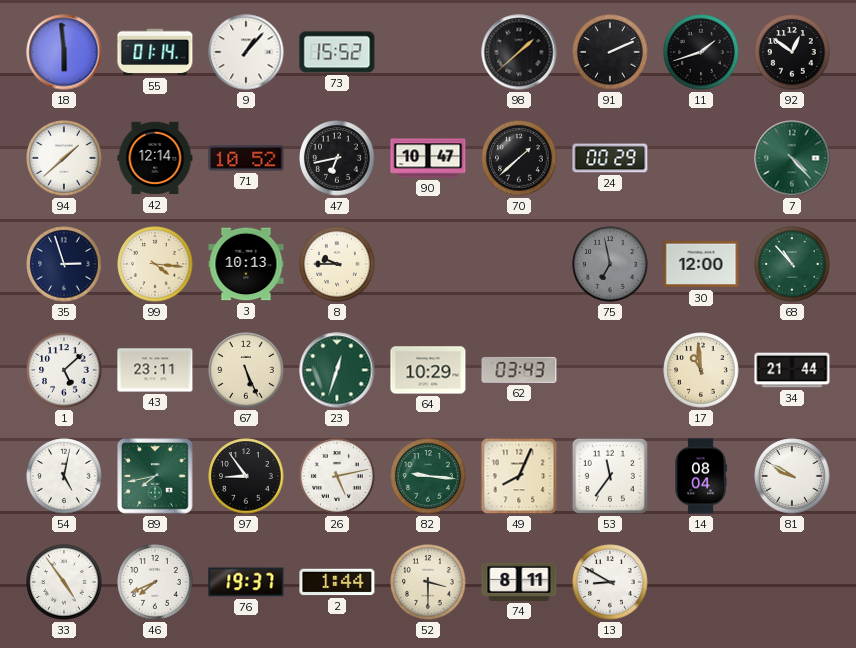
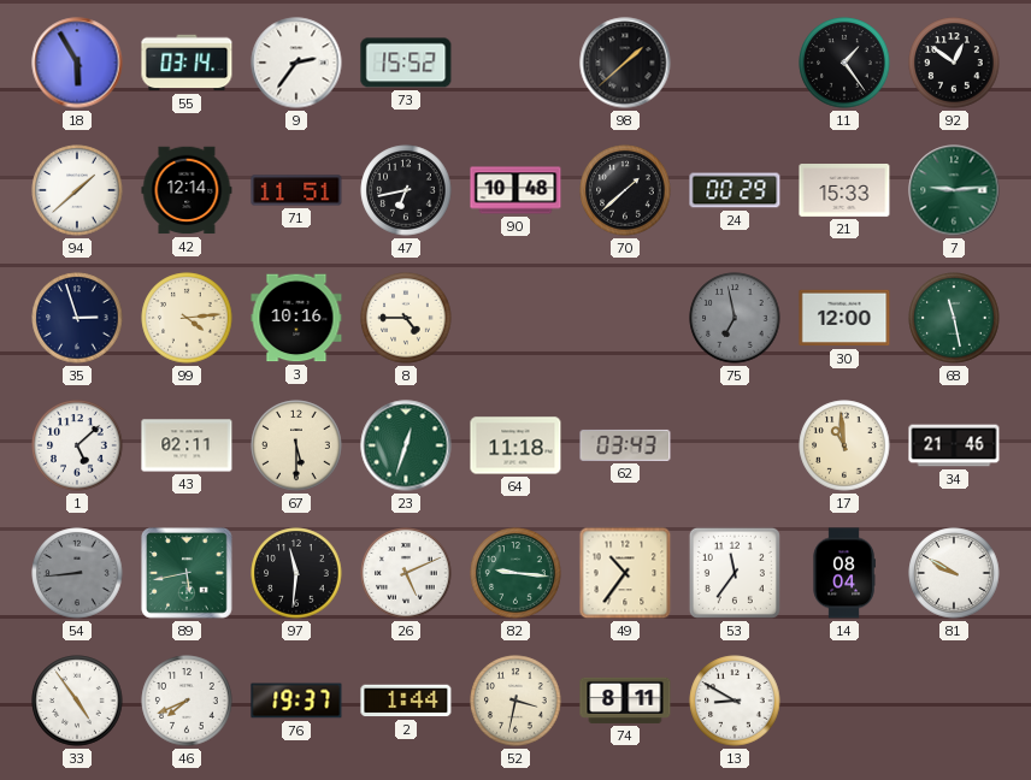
18: 5:59 -> 5:55
55: 01:14 -> 03:14
9: 1:07 -> 2:36
91: 2:11 -> none
11: 1:42 -> 1:24
71: 10:52 -> 11:51
90: 10:47 -> 10:48
21: none -> 15:33
7: 4:23 -> 9:14
99: 4:16 -> 4:14
3: 10:13 -> 10:16
8: 9:45 -> 4:45
68: 10:53 -> 11:28
43: 23:11 -> 02:11
67: 5:26 -> 5:30
64: 10:29 -> 11:18
34: 21:44 -> 21:46
54: 5:02 -> 8:44
54 dial: white -> grey
89: 7:43 -> 5:43
97: 8:54 -> 11:31
26: 5:13 -> 5:11
49: 8:04 -> 10:36
52: 3:30 -> 3:32
